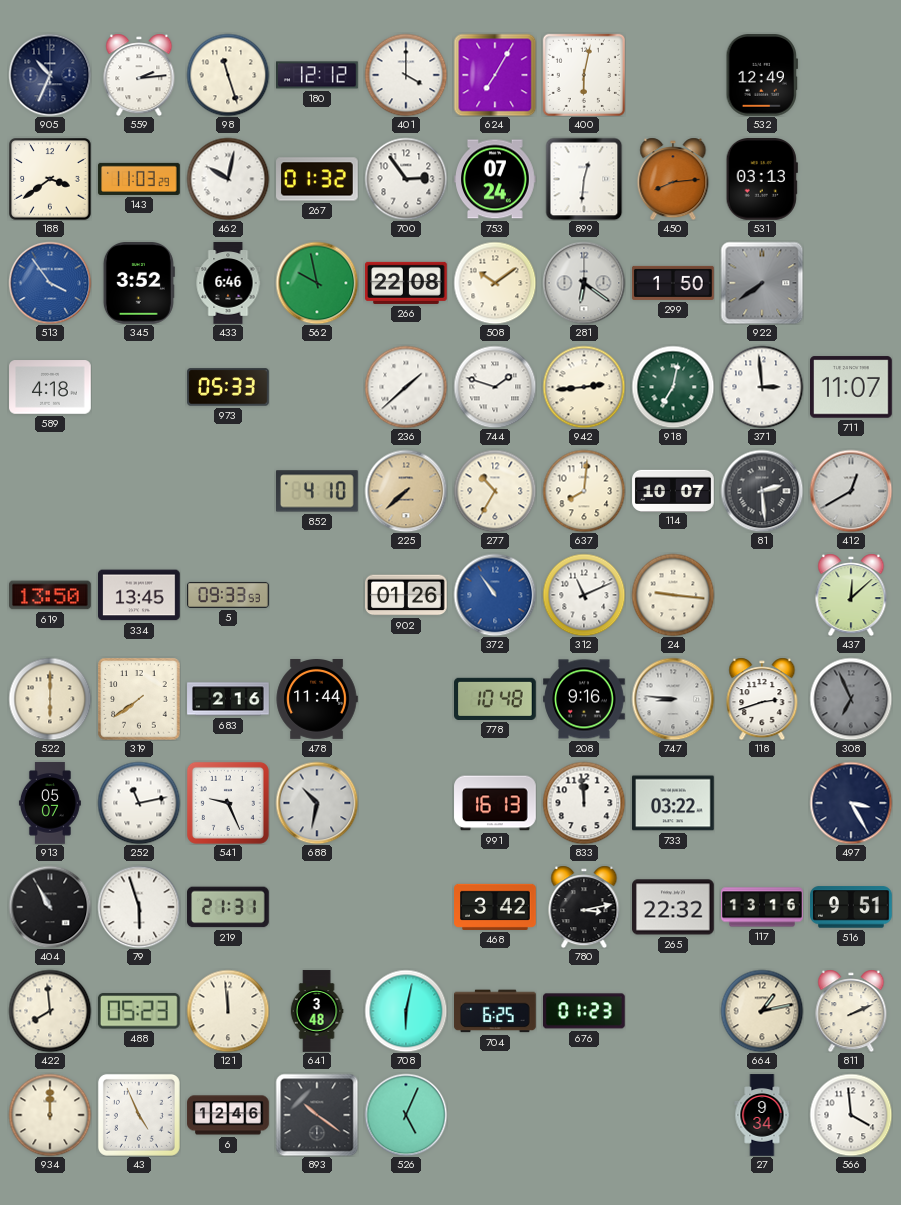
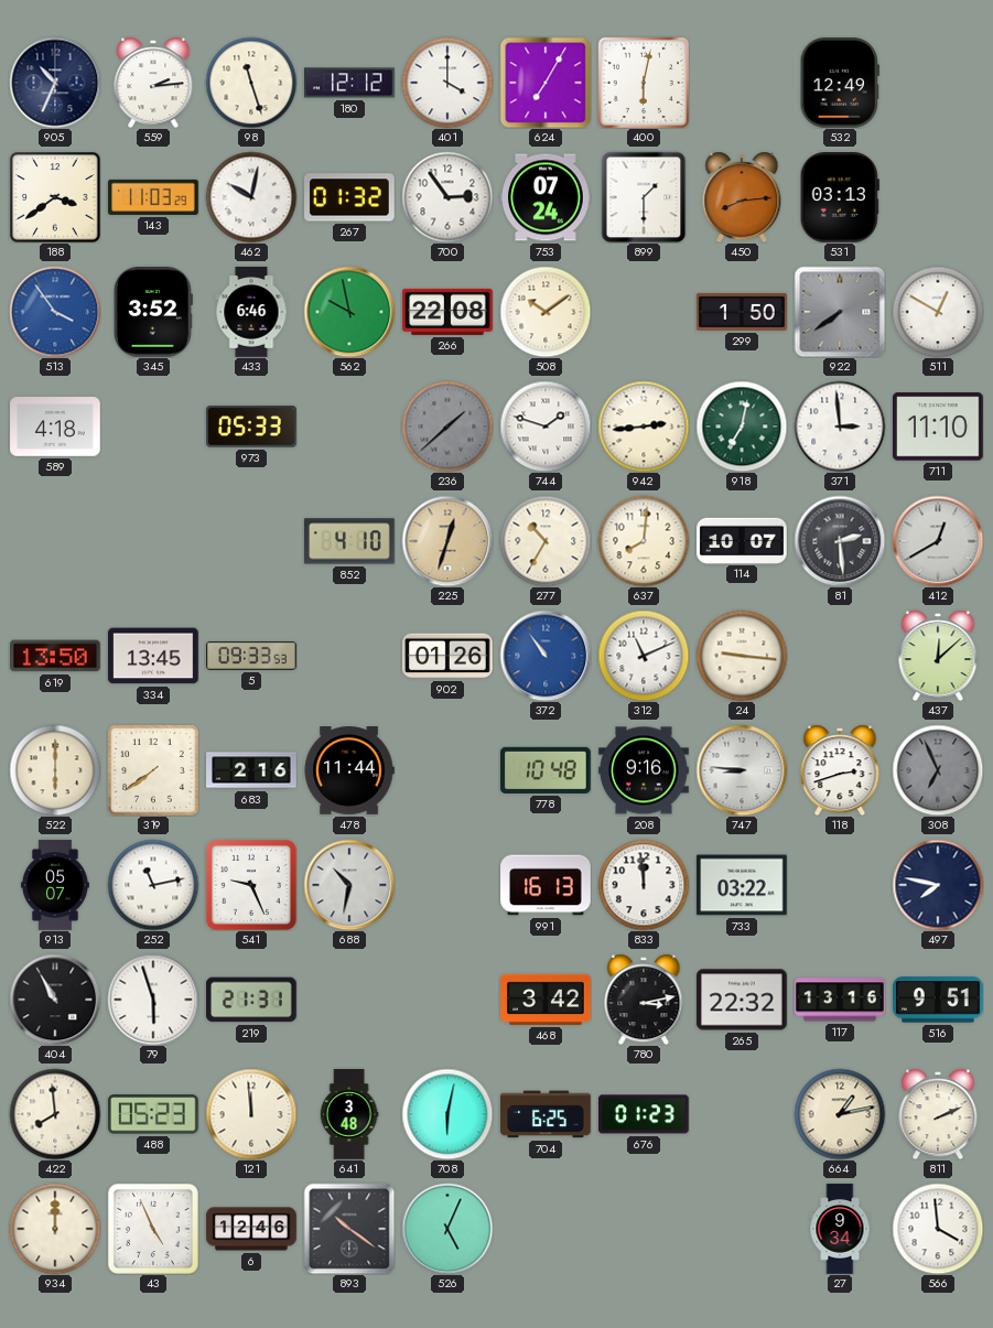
899: 12:31 -> 1:30
281: 6:21 -> none
511: none -> 12:50
236 dial: white -> grey
711: 11:07 -> 11:10
225: 7:38 -> 12:33
497: 3:25 -> 7:47
